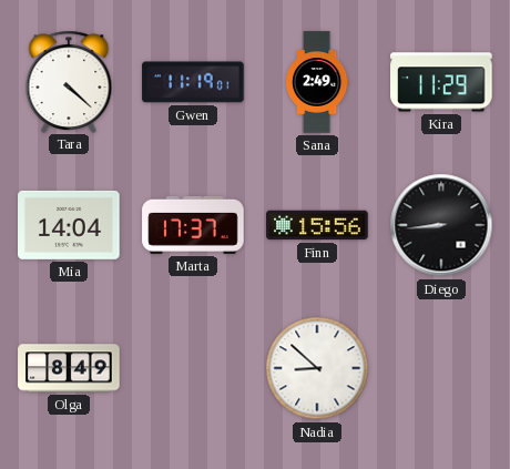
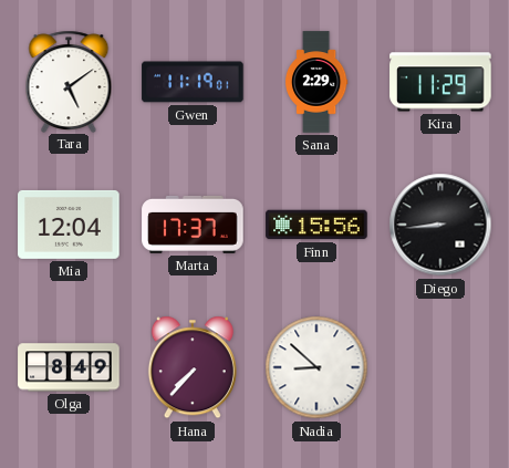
Tara: 4:22 -> 5:09
Sana: 2:49 -> 2:29
Mia: 14:04 -> 12:04
Hana: none -> 7:37
